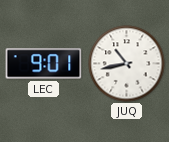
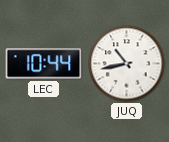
LEC: 9:01 -> 10:44
